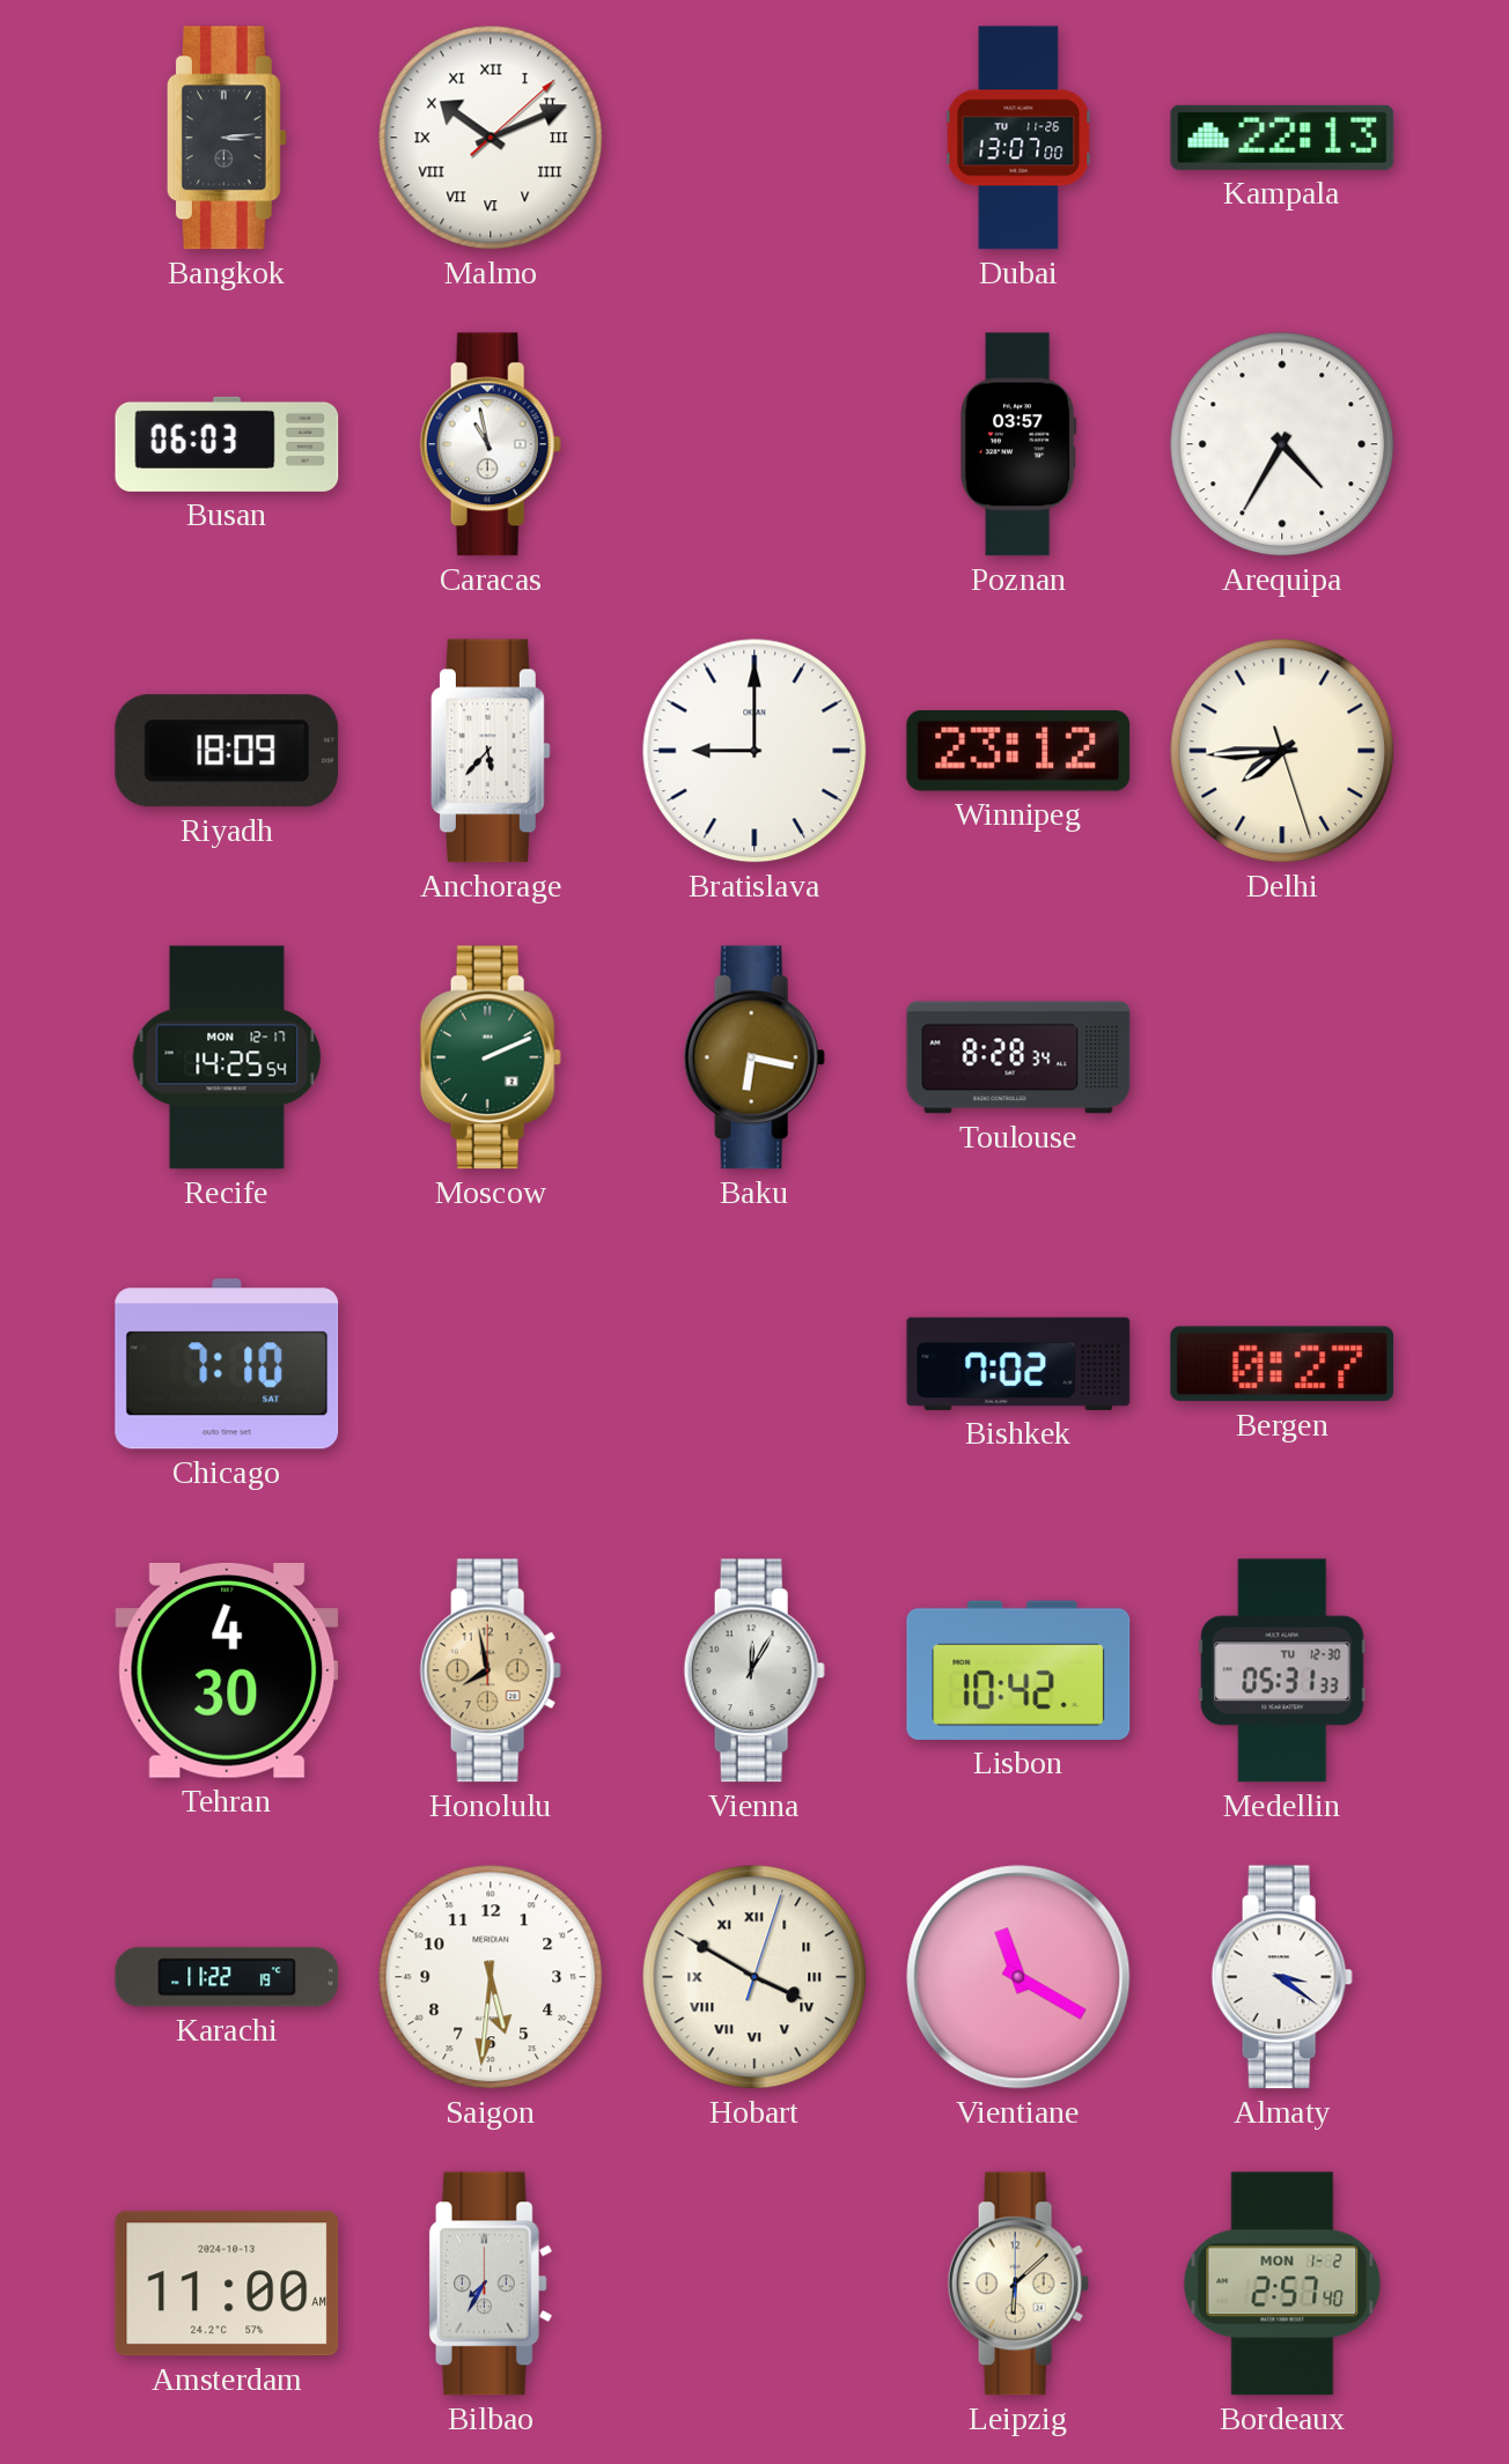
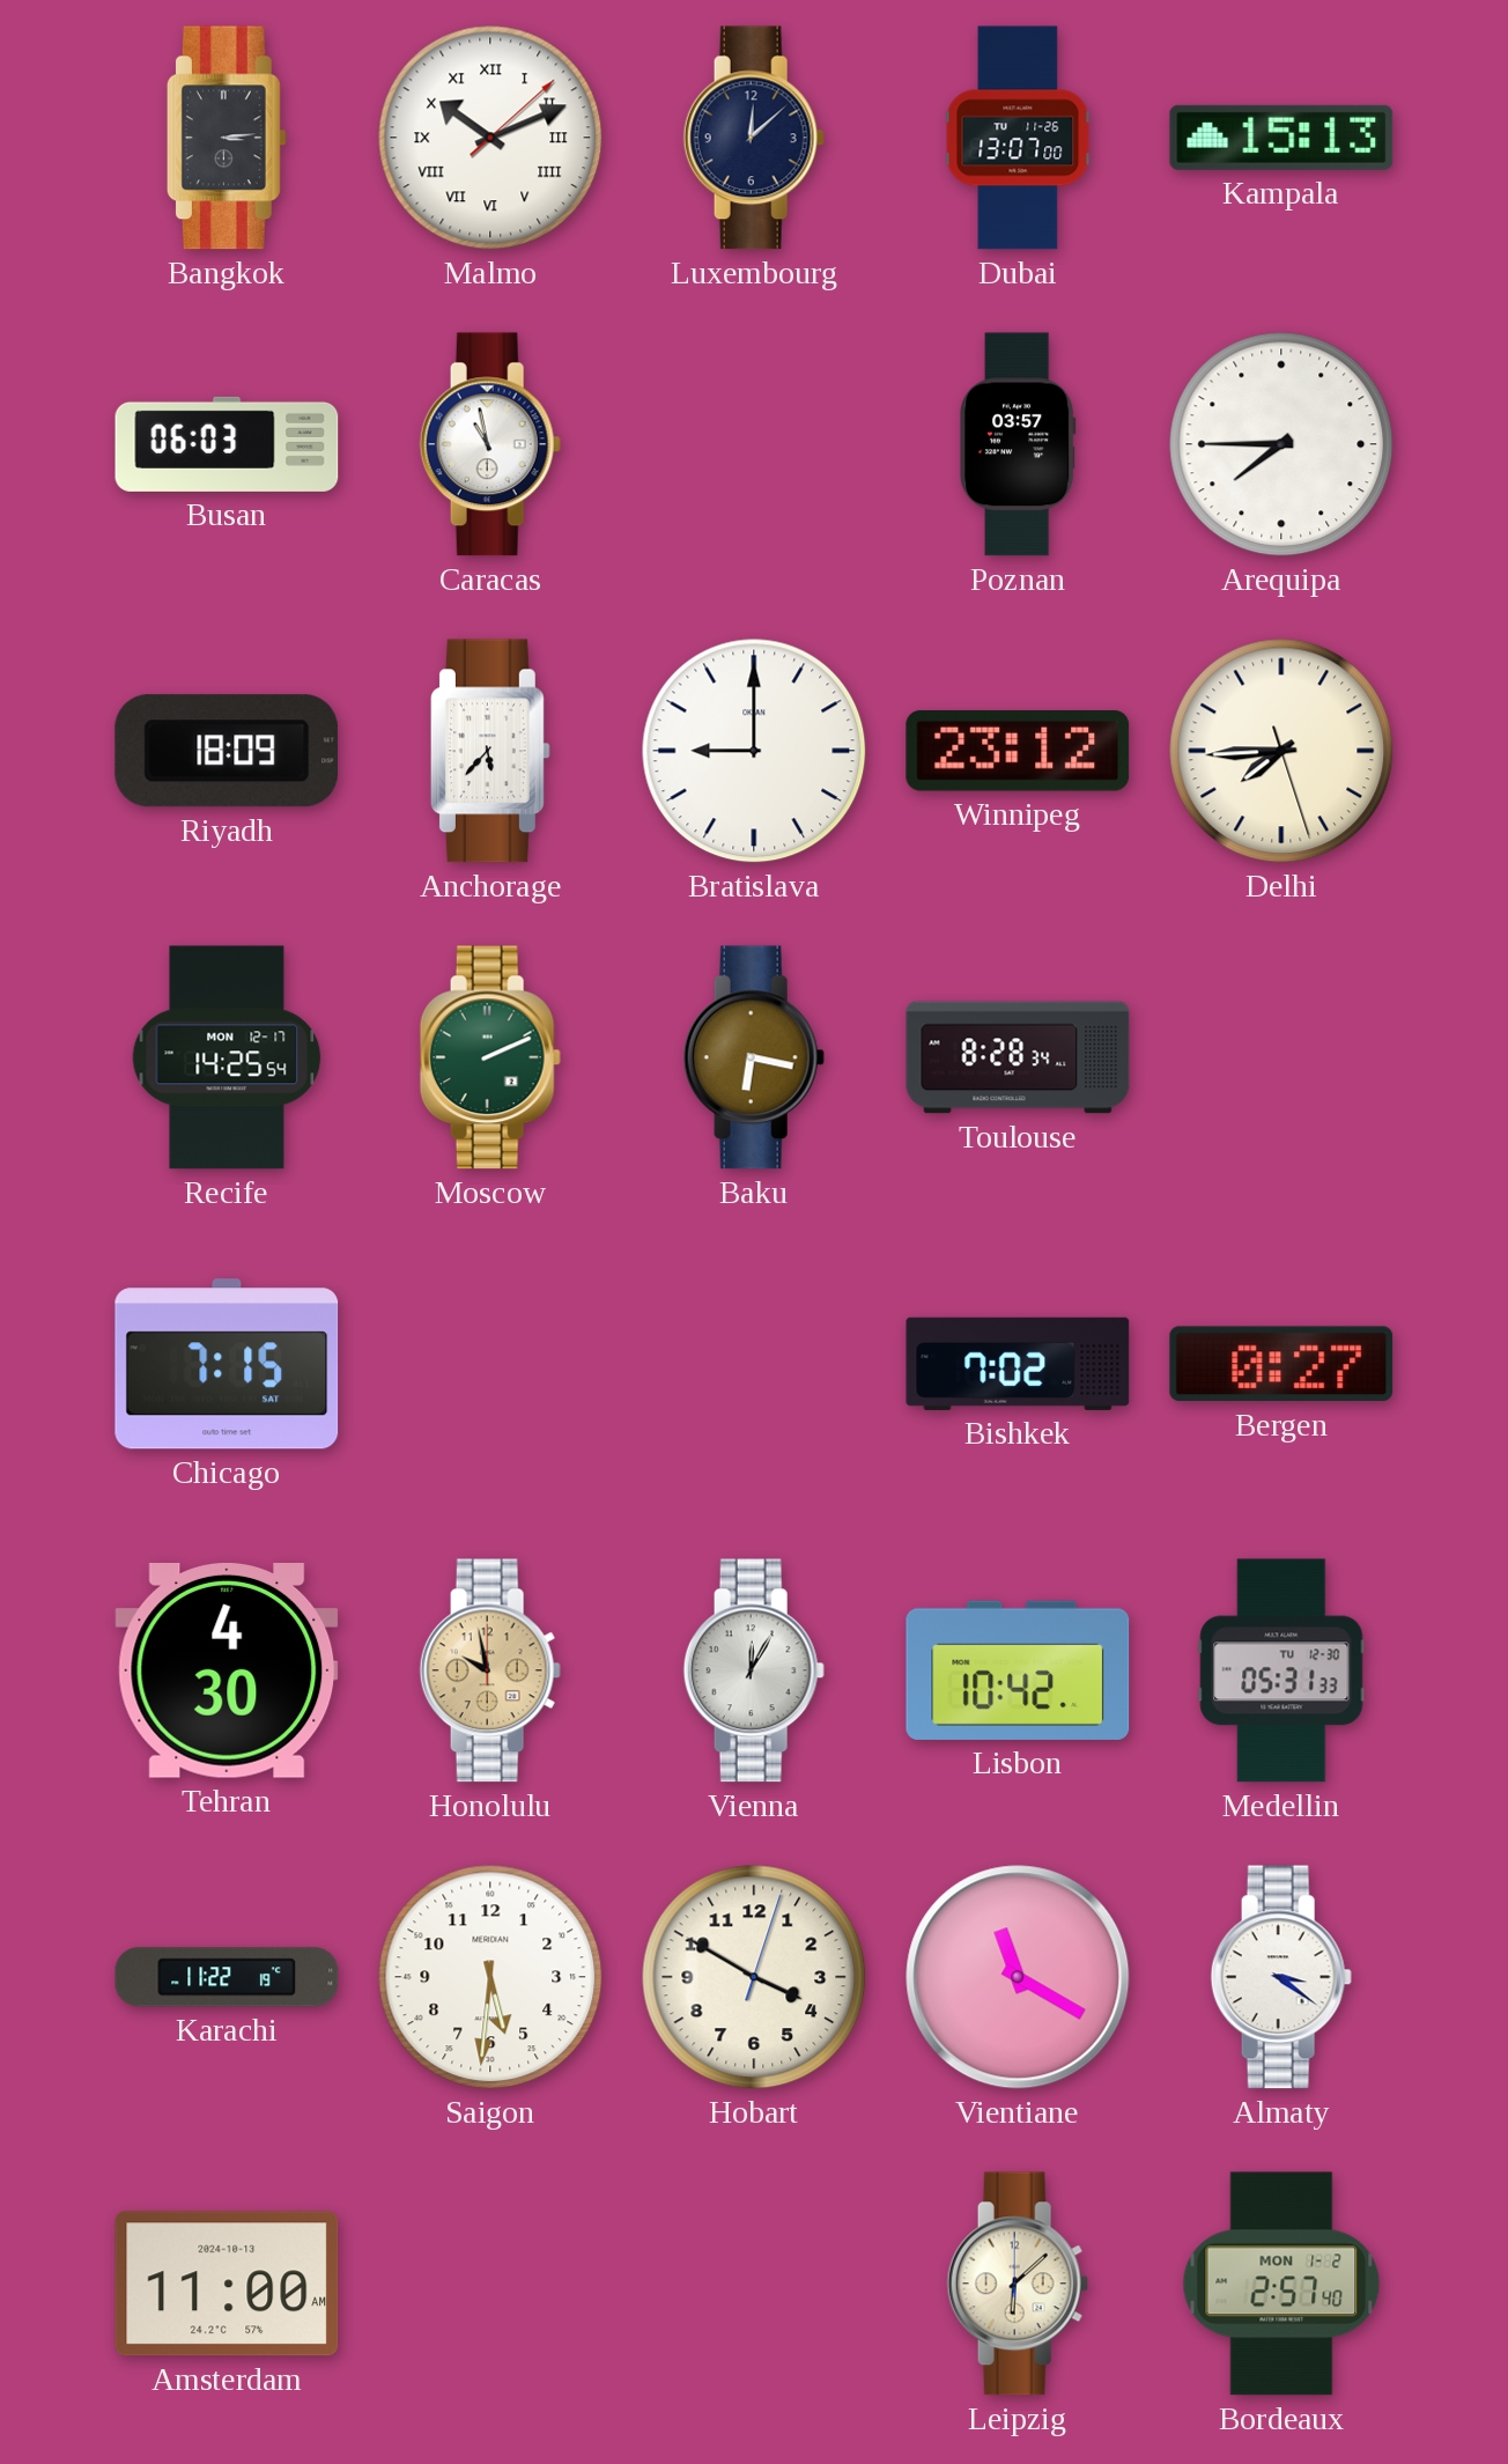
Luxembourg: none -> 12:08
Kampala: 22:13 -> 15:13
Arequipa: 4:35 -> 7:45
Chicago: 7:10 -> 7:15
Honolulu: 7:58 -> 9:58
Hobart numerals: Roman -> Arabic
Bilbao: 7:35 -> none
